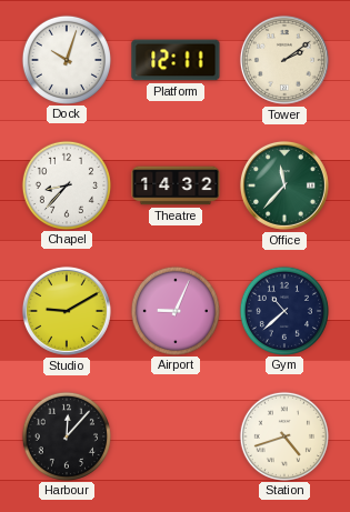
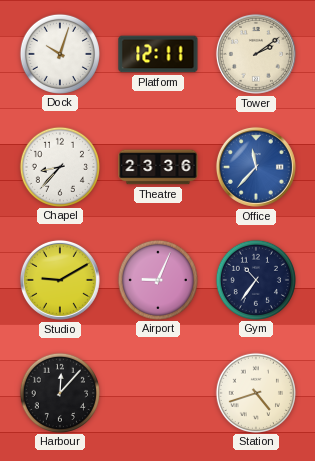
Theatre: 14:32 -> 23:36
Office dial: green -> blue
Gym: 10:38 -> 10:36
